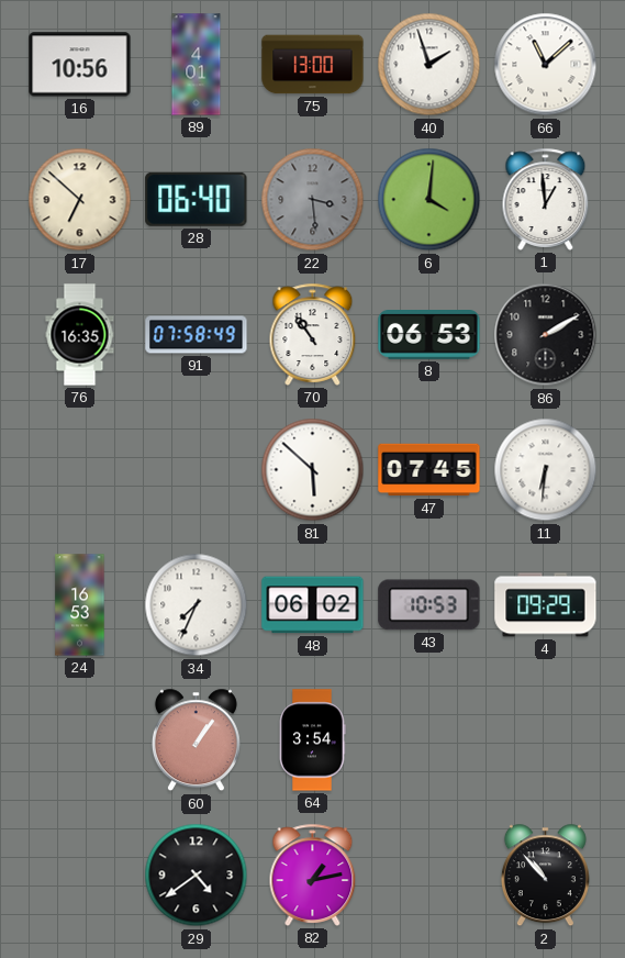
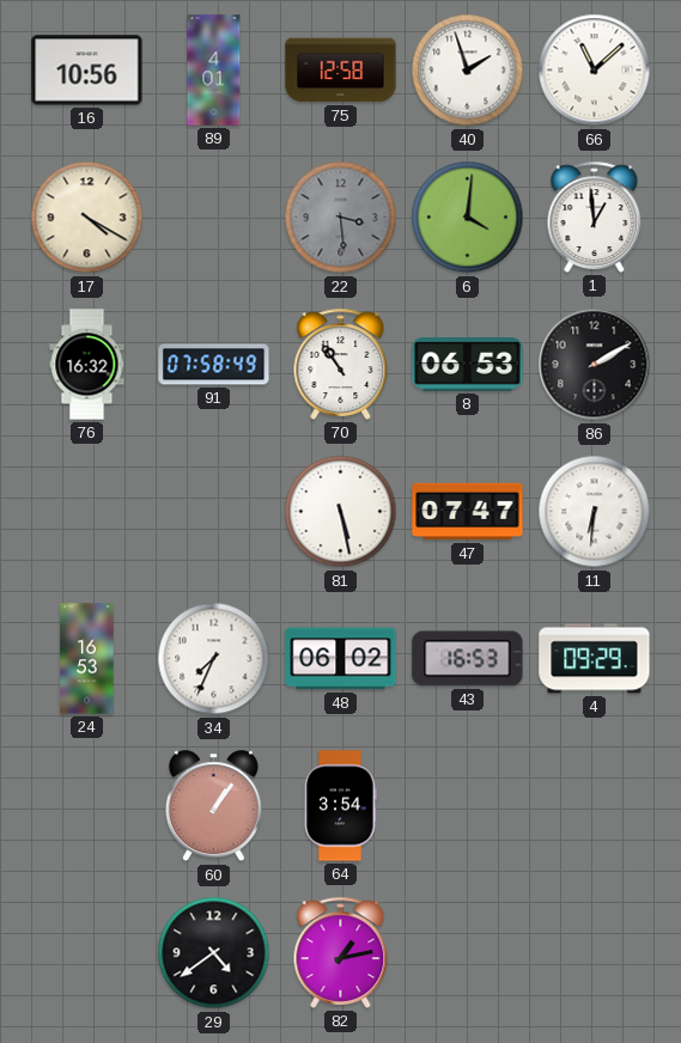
75: 13:00 -> 12:58
17: 6:52 -> 4:20
28: 06:40 -> none
76: 16:35 -> 16:32
81: 5:52 -> 5:28
47: 07:45 -> 07:47
43: 10:53 -> 16:53
2: 10:53 -> none
